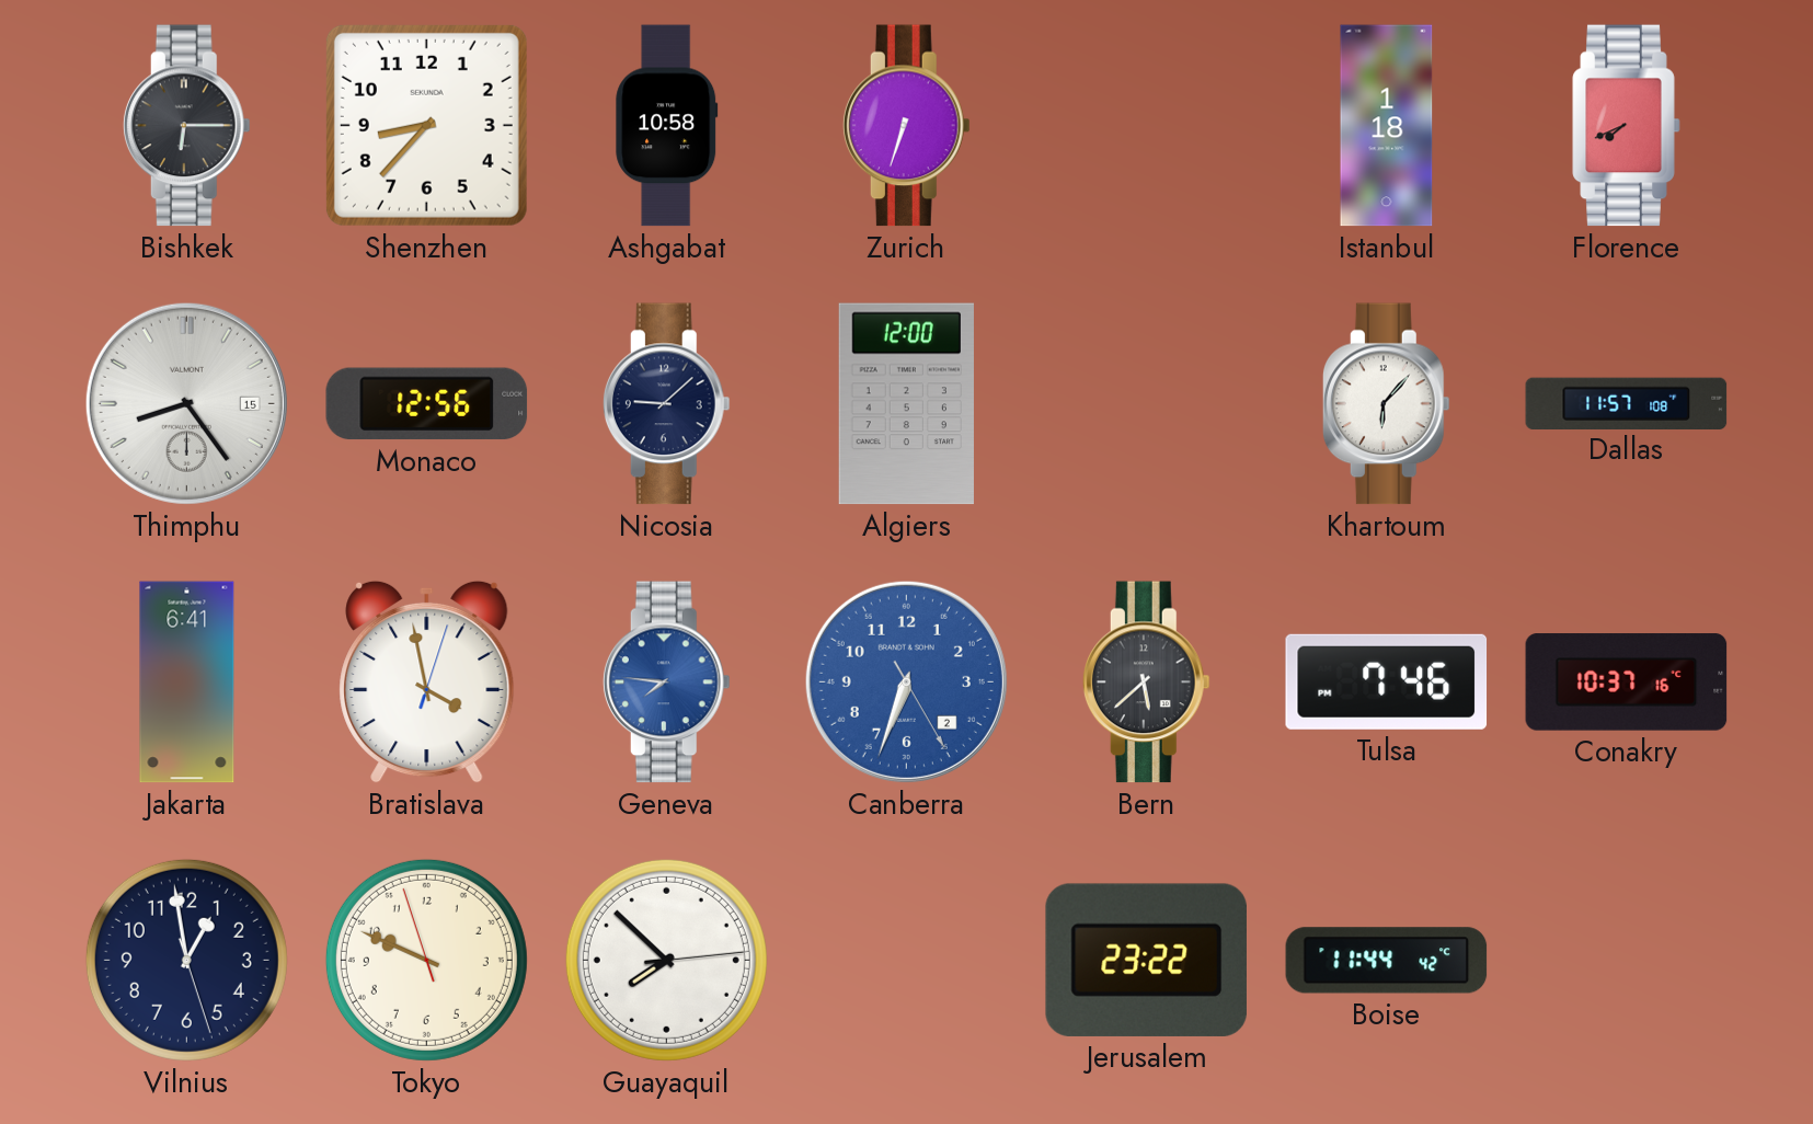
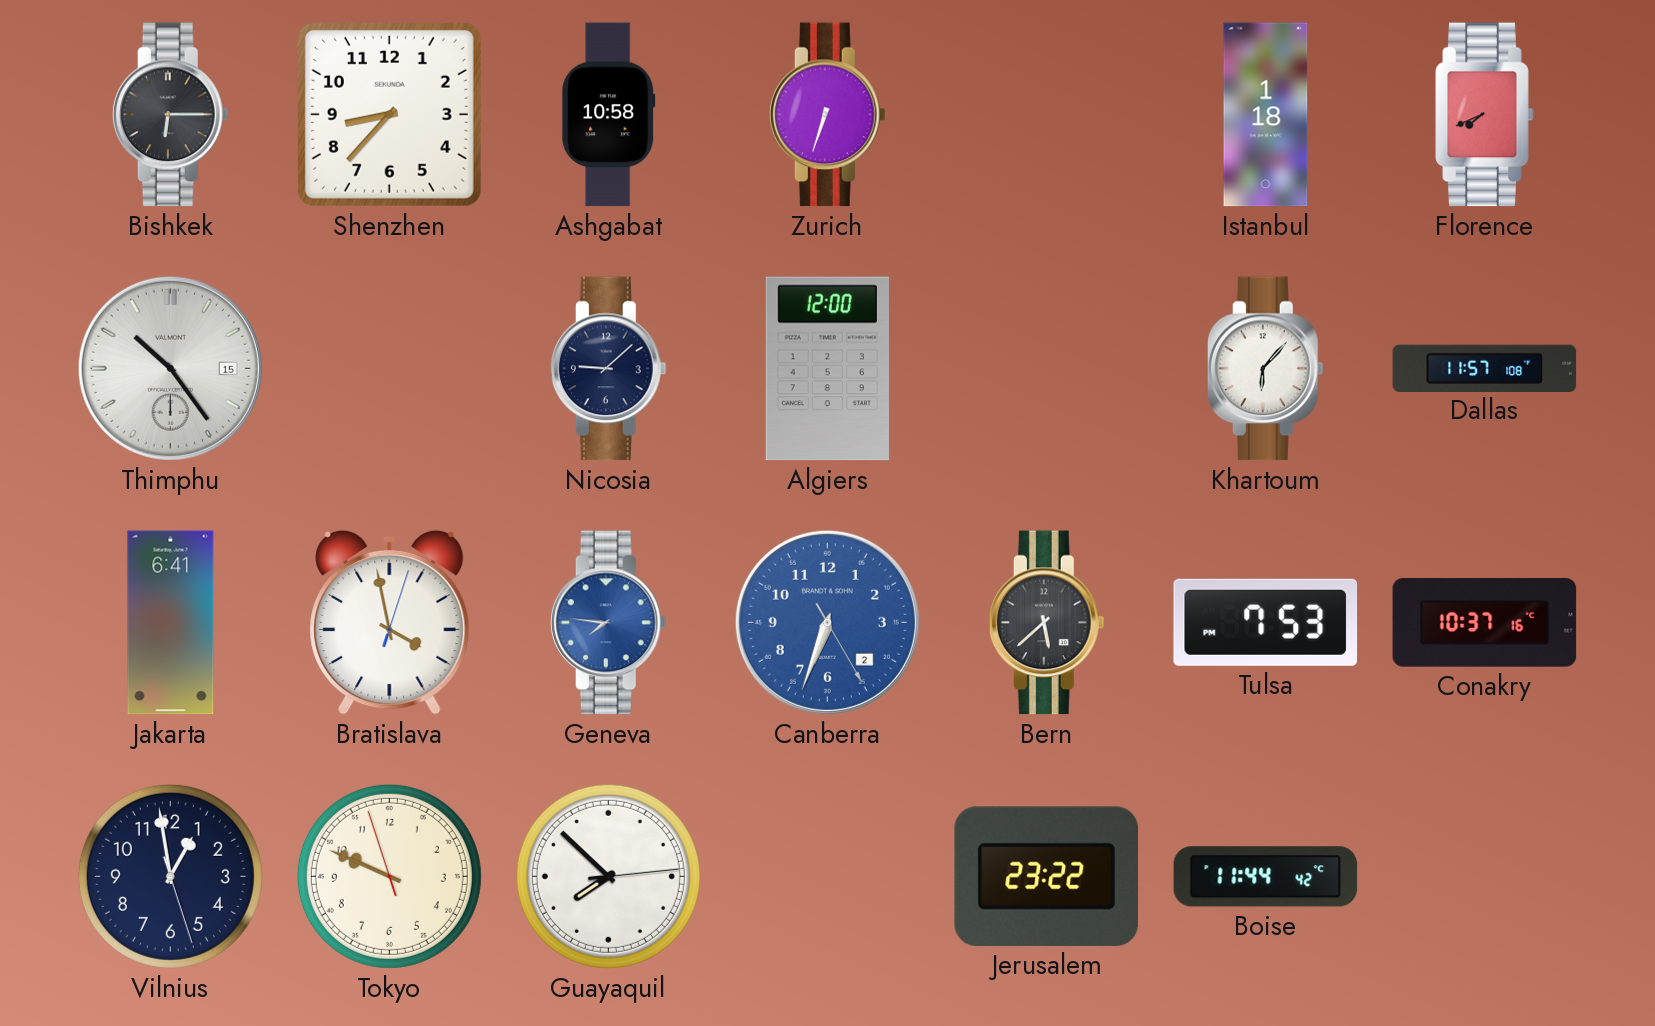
Thimphu: 8:24 -> 10:24
Monaco: 12:56 -> none
Tulsa: 7:46 -> 7:53
